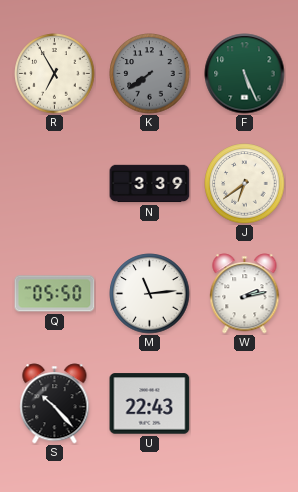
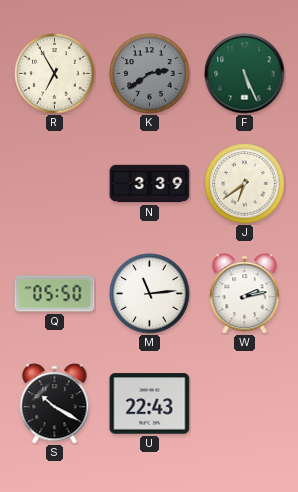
K: 7:39 -> 2:39
S: 10:23 -> 10:20
